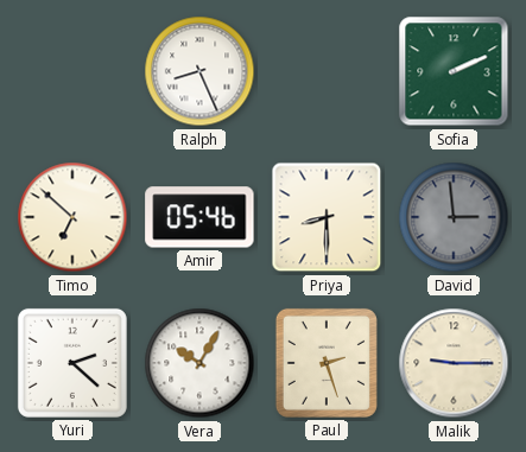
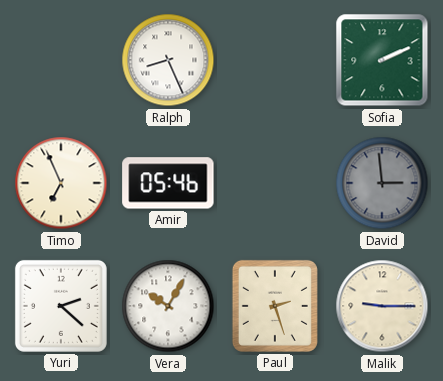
Timo: 6:52 -> 6:56
Priya: 8:30 -> none
